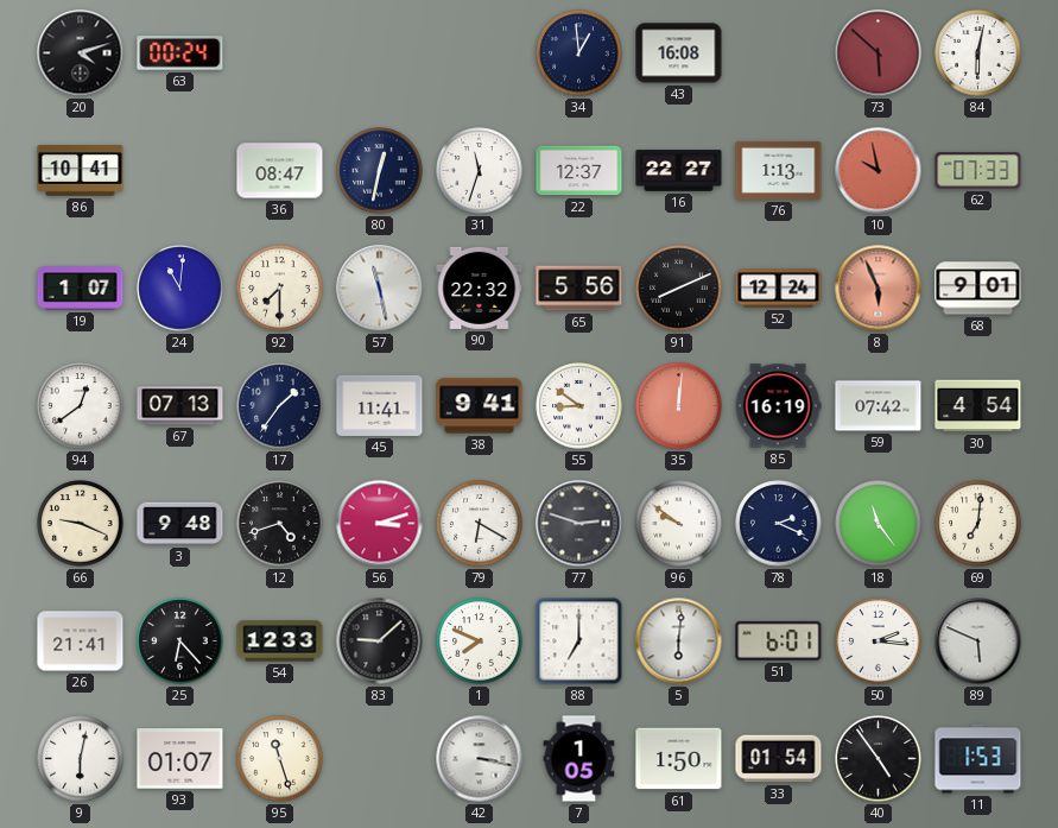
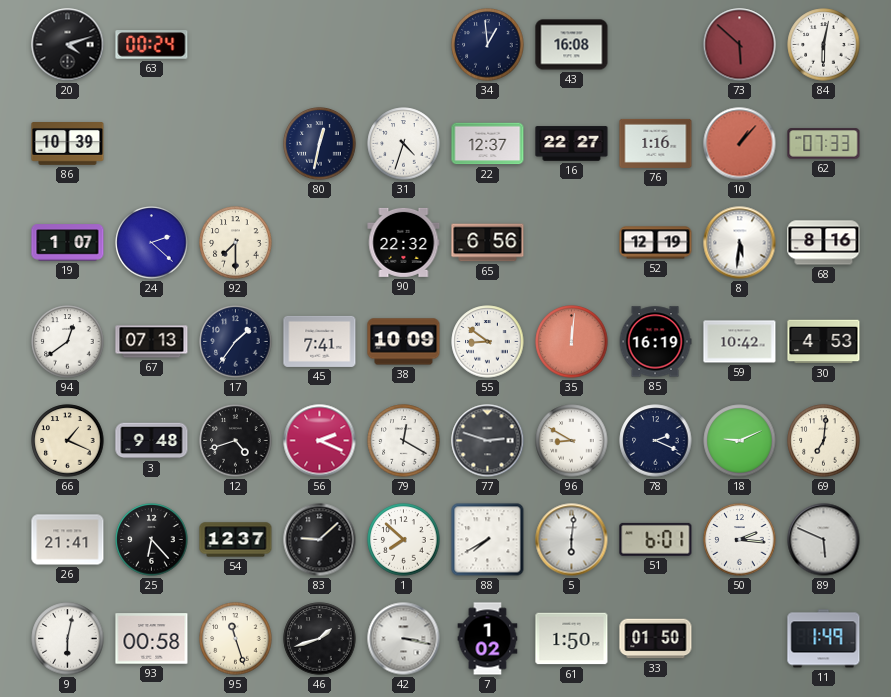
86: 10:41 -> 10:39
36: 08:47 -> none
31: 11:33 -> 4:33
76: 1:13 -> 1:16
10: 9:58 -> 1:07
24: 11:01 -> 2:22
57: 11:28 -> none
65: 5:56 -> 6:56
91: 8:11 -> none
52: 12:24 -> 12:19
8: 5:56 -> 5:31
8 dial: salmon -> white
68: 9:01 -> 8:16
45: 11:41 -> 7:41
38: 9:41 -> 10:09
59: 07:42 -> 10:42
30: 4:54 -> 4:53
66: 9:19 -> 1:19
56: 3:12 -> 2:19
79: 6:20 -> 12:20
96: 9:51 -> 8:50
18: 11:24 -> 9:11
54: 12:33 -> 12:37
1: 7:49 -> 7:52
88: 7:00 -> 7:40
93: 01:07 -> 00:58
46: none -> 1:42
7: 1:05 -> 1:02
33: 01:54 -> 01:50
40: 4:54 -> none
11: 1:53 -> 1:49
